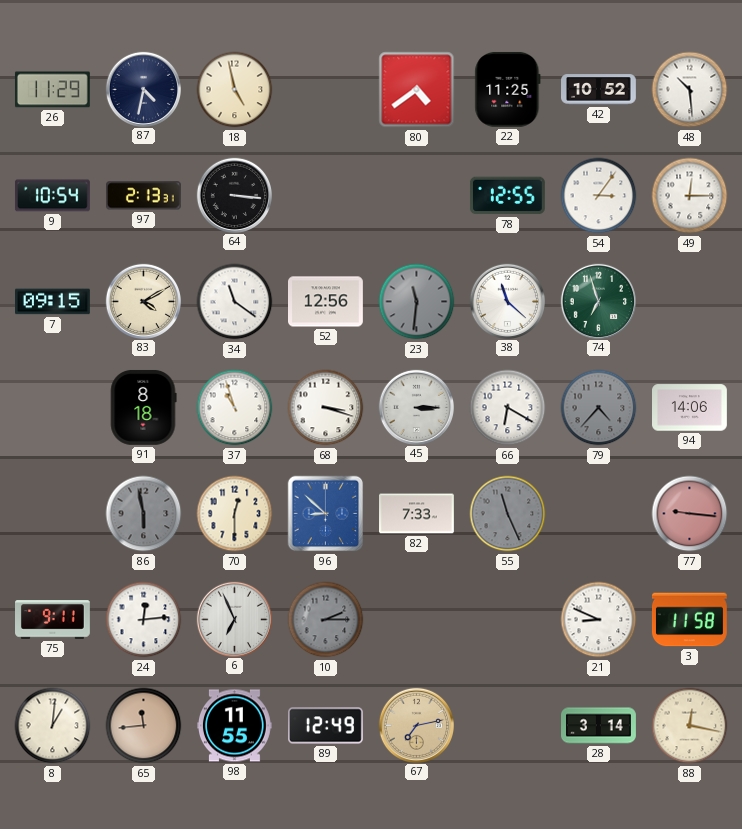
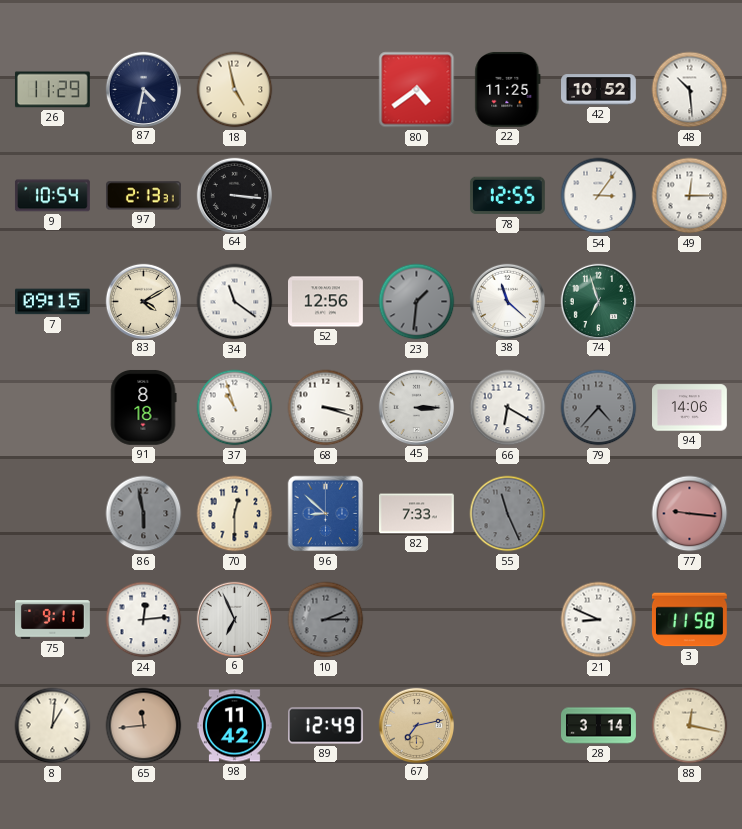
23: 11:31 -> 1:31
98: 11:55 -> 11:42
